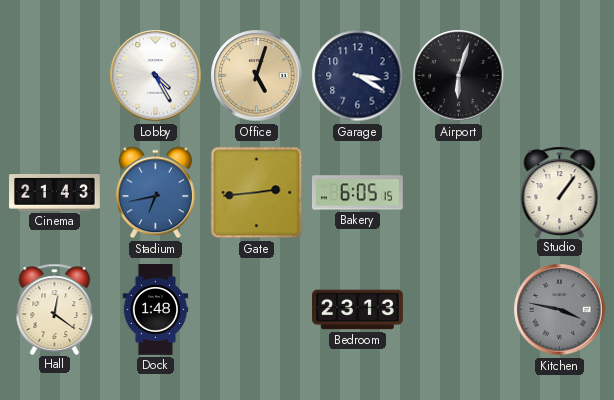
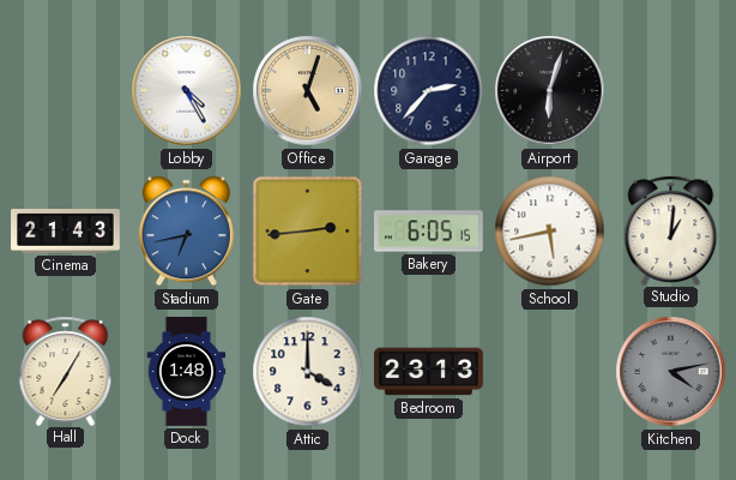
Garage: 3:20 -> 2:37
School: none -> 5:43
Studio: 1:06 -> 1:01
Hall: 12:21 -> 7:05
Attic: none -> 4:00
Kitchen: 3:47 -> 4:13
